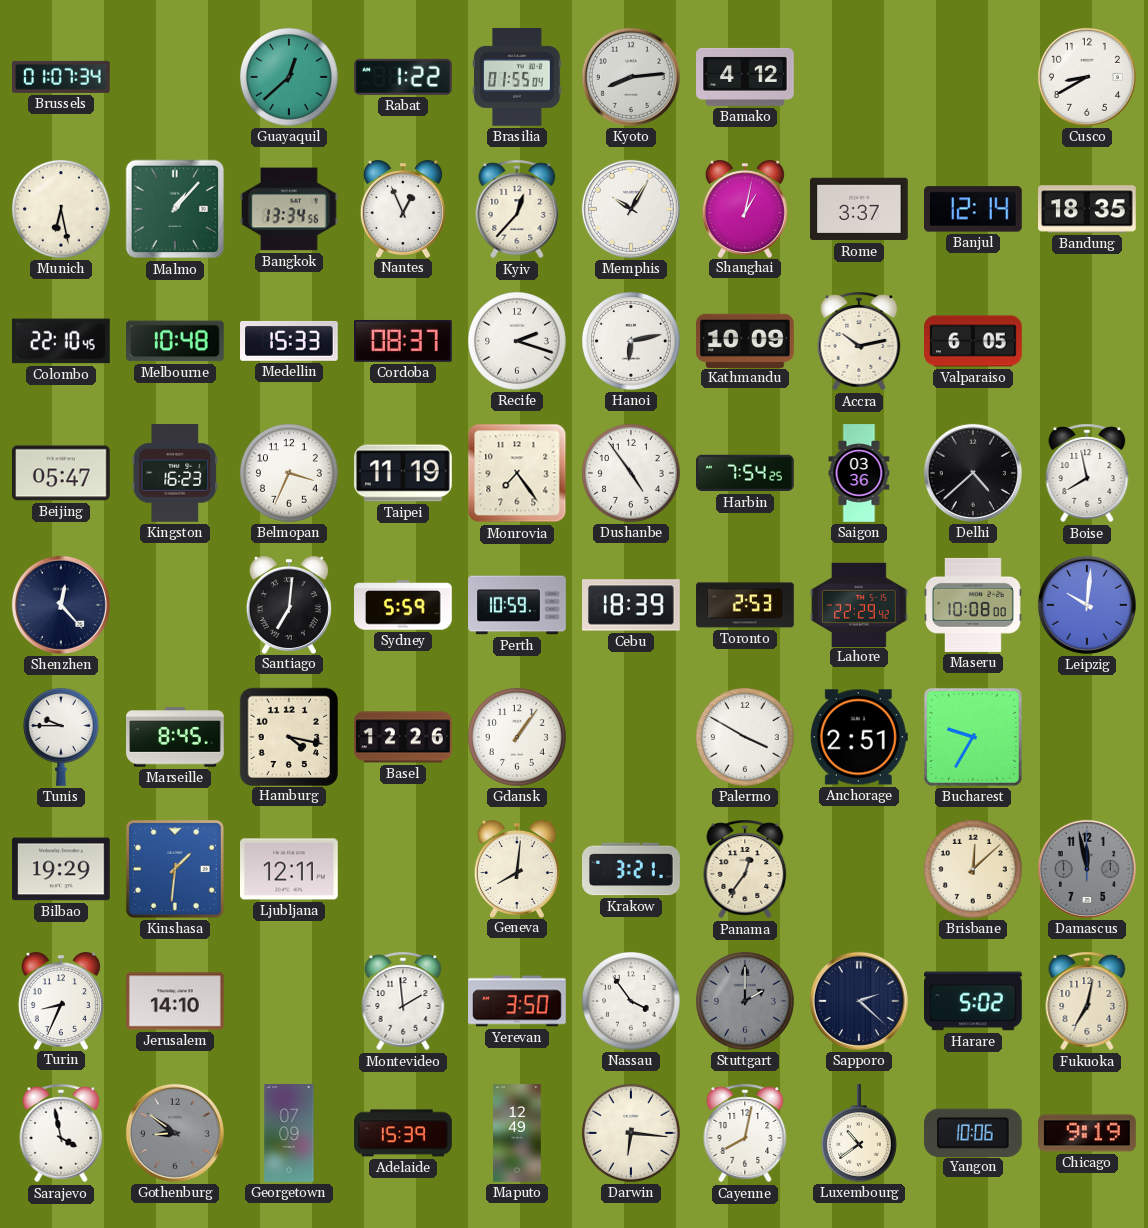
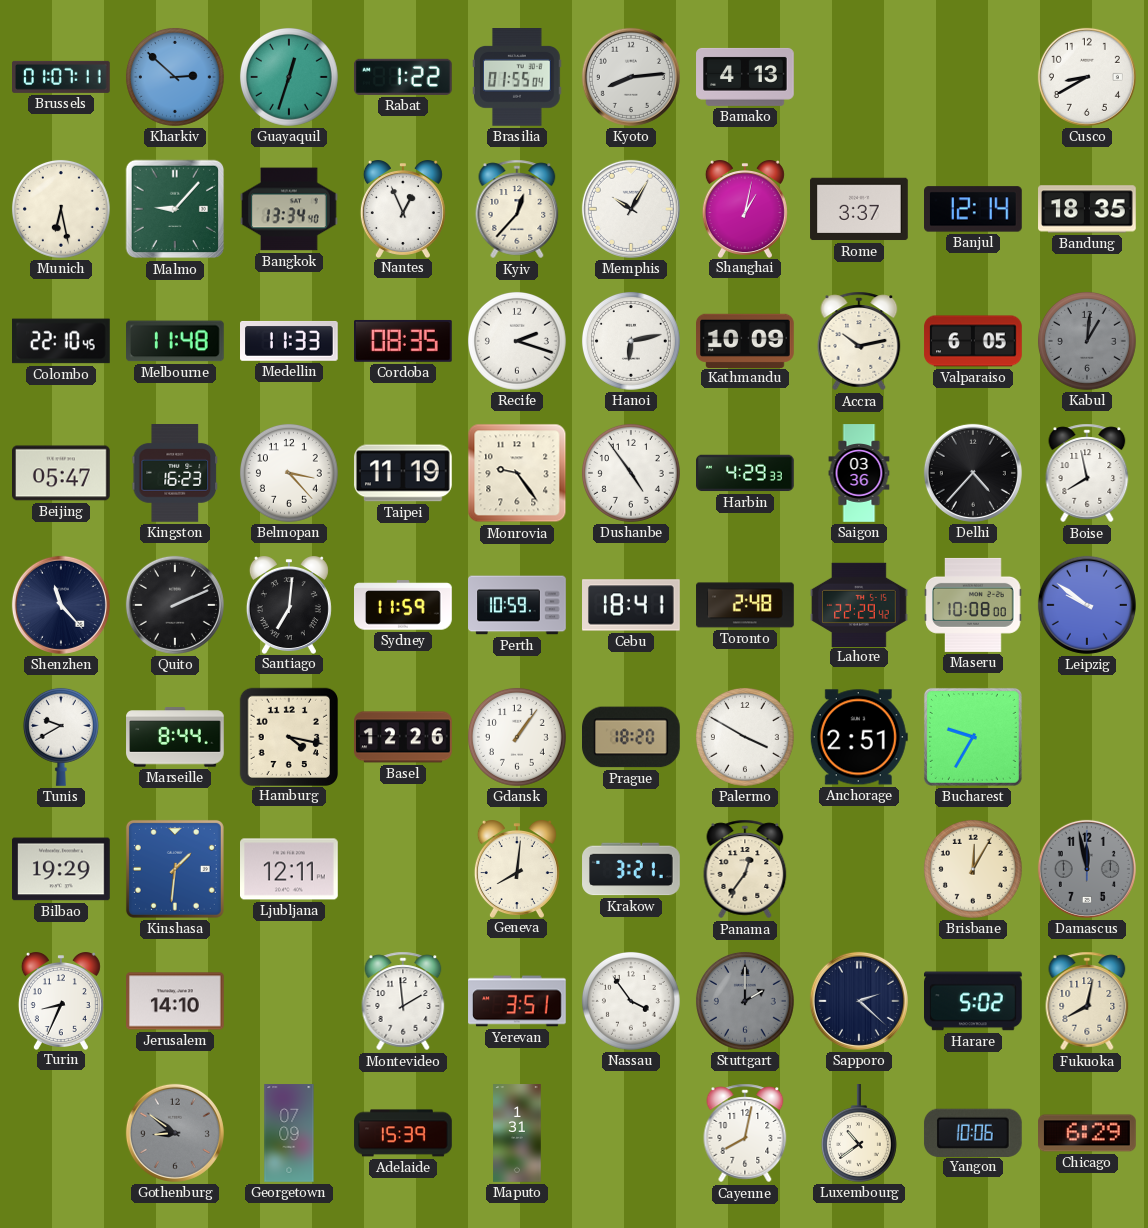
Brussels: 01:07:34 -> 01:07:11
Kharkiv: none -> 2:52
Guayaquil: 12:38 -> 12:33
Bamako: 4:12 -> 4:13
Malmo: 1:07 -> 9:07
Bangkok: 13:34:56 -> 13:34:40
Melbourne: 10:48 -> 11:48
Medellin: 15:33 -> 11:33
Cordoba: 08:37 -> 08:35
Kabul: none -> 1:01
Belmopan: 3:34 -> 3:23
Monrovia: 7:24 -> 9:24
Harbin: 7:54 -> 4:29
Delhi: 4:38 -> 4:37
Shenzhen: 12:23 -> 11:23
Quito: none -> 2:11
Sydney: 5:59 -> 11:59
Cebu: 18:39 -> 18:41
Toronto: 2:53 -> 2:48
Leipzig: 10:01 -> 9:51
Tunis: 9:45 -> 9:40
Marseille: 8:45 -> 8:44
Prague: none -> 18:20
Brisbane: 12:08 -> 12:05
Yerevan: 3:50 -> 3:51
Fukuoka: 7:02 -> 8:02
Sarajevo: 3:58 -> none
Maputo: 12:49 -> 1:31
Darwin: 6:16 -> none
Chicago: 9:19 -> 6:29
